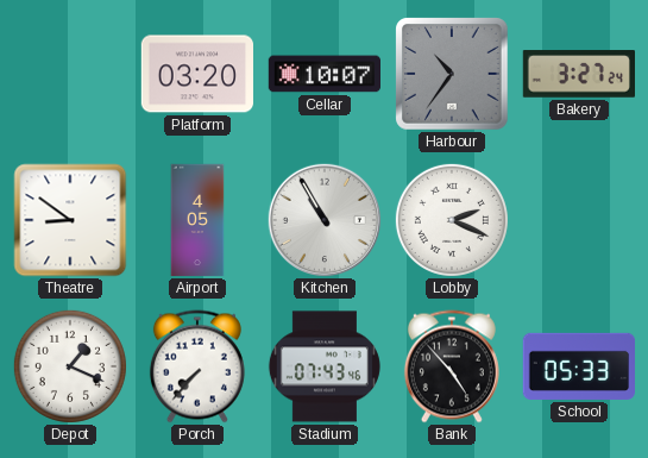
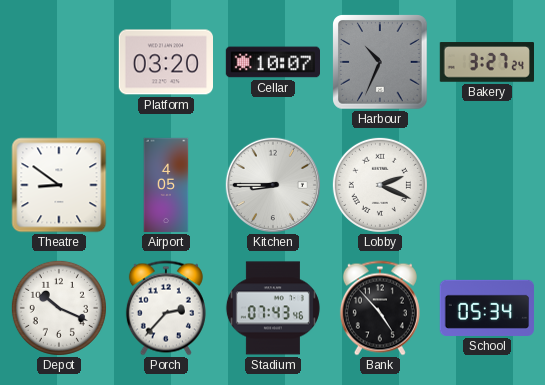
Harbour: 10:36 -> 10:34
Kitchen: 10:55 -> 8:45
Depot: 1:19 -> 10:19
Porch: 7:37 -> 2:37
School: 05:33 -> 05:34
